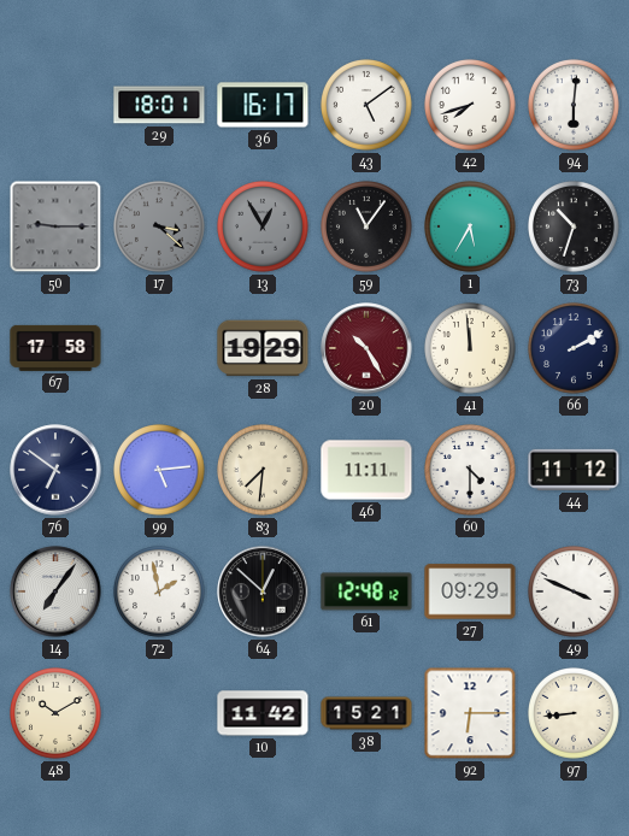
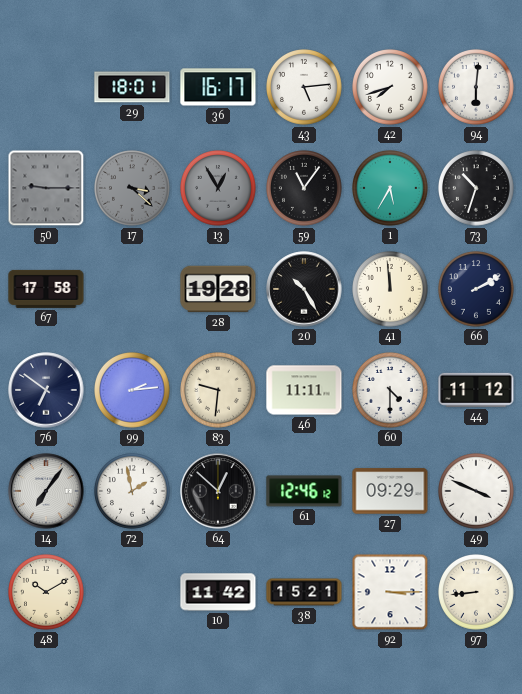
43: 5:09 -> 5:14
28: 19:29 -> 19:28
20 dial: burgundy -> black
99: 5:14 -> 2:14
83: 7:31 -> 9:31
61: 12:48 -> 12:46
92: 6:15 -> 3:15
